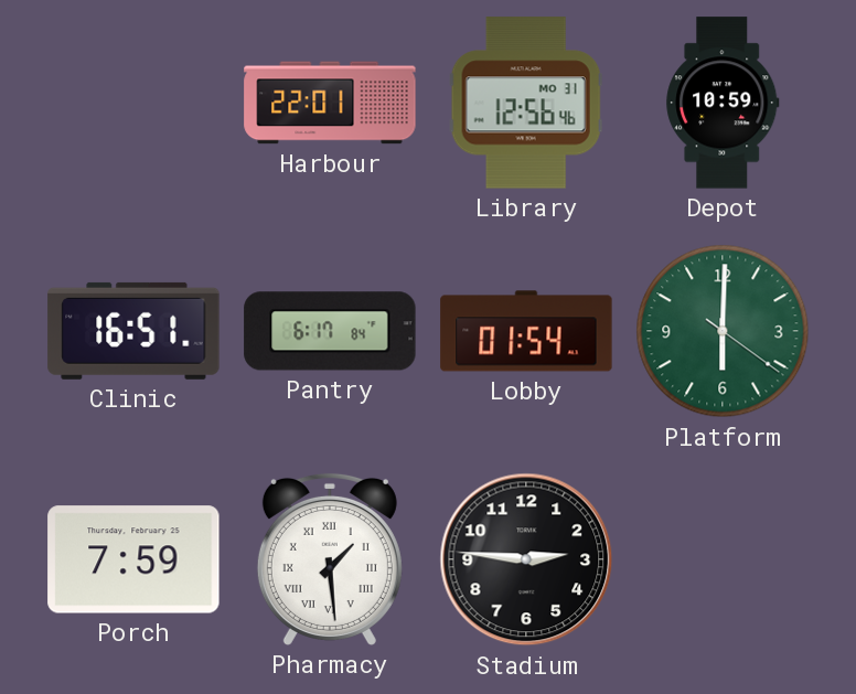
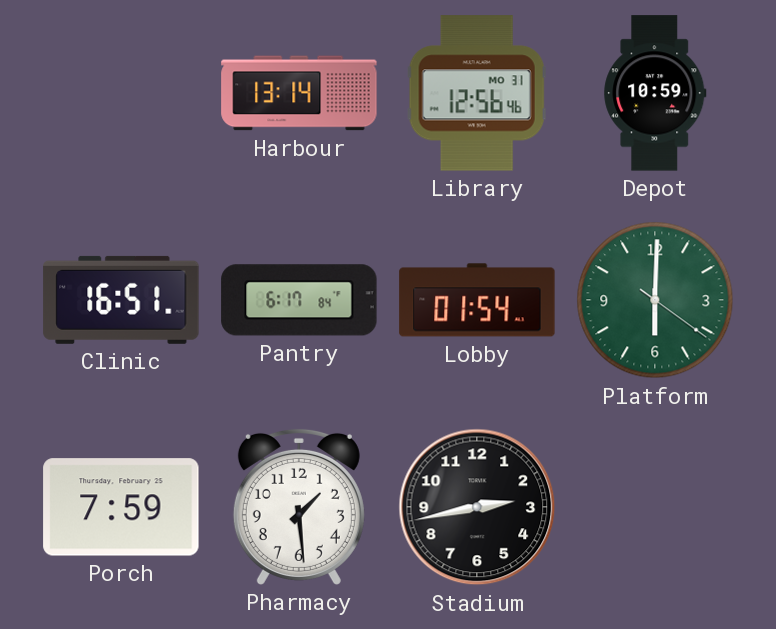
Harbour: 22:01 -> 13:14
Pharmacy numerals: Roman -> Arabic
Stadium: 2:46 -> 2:43
